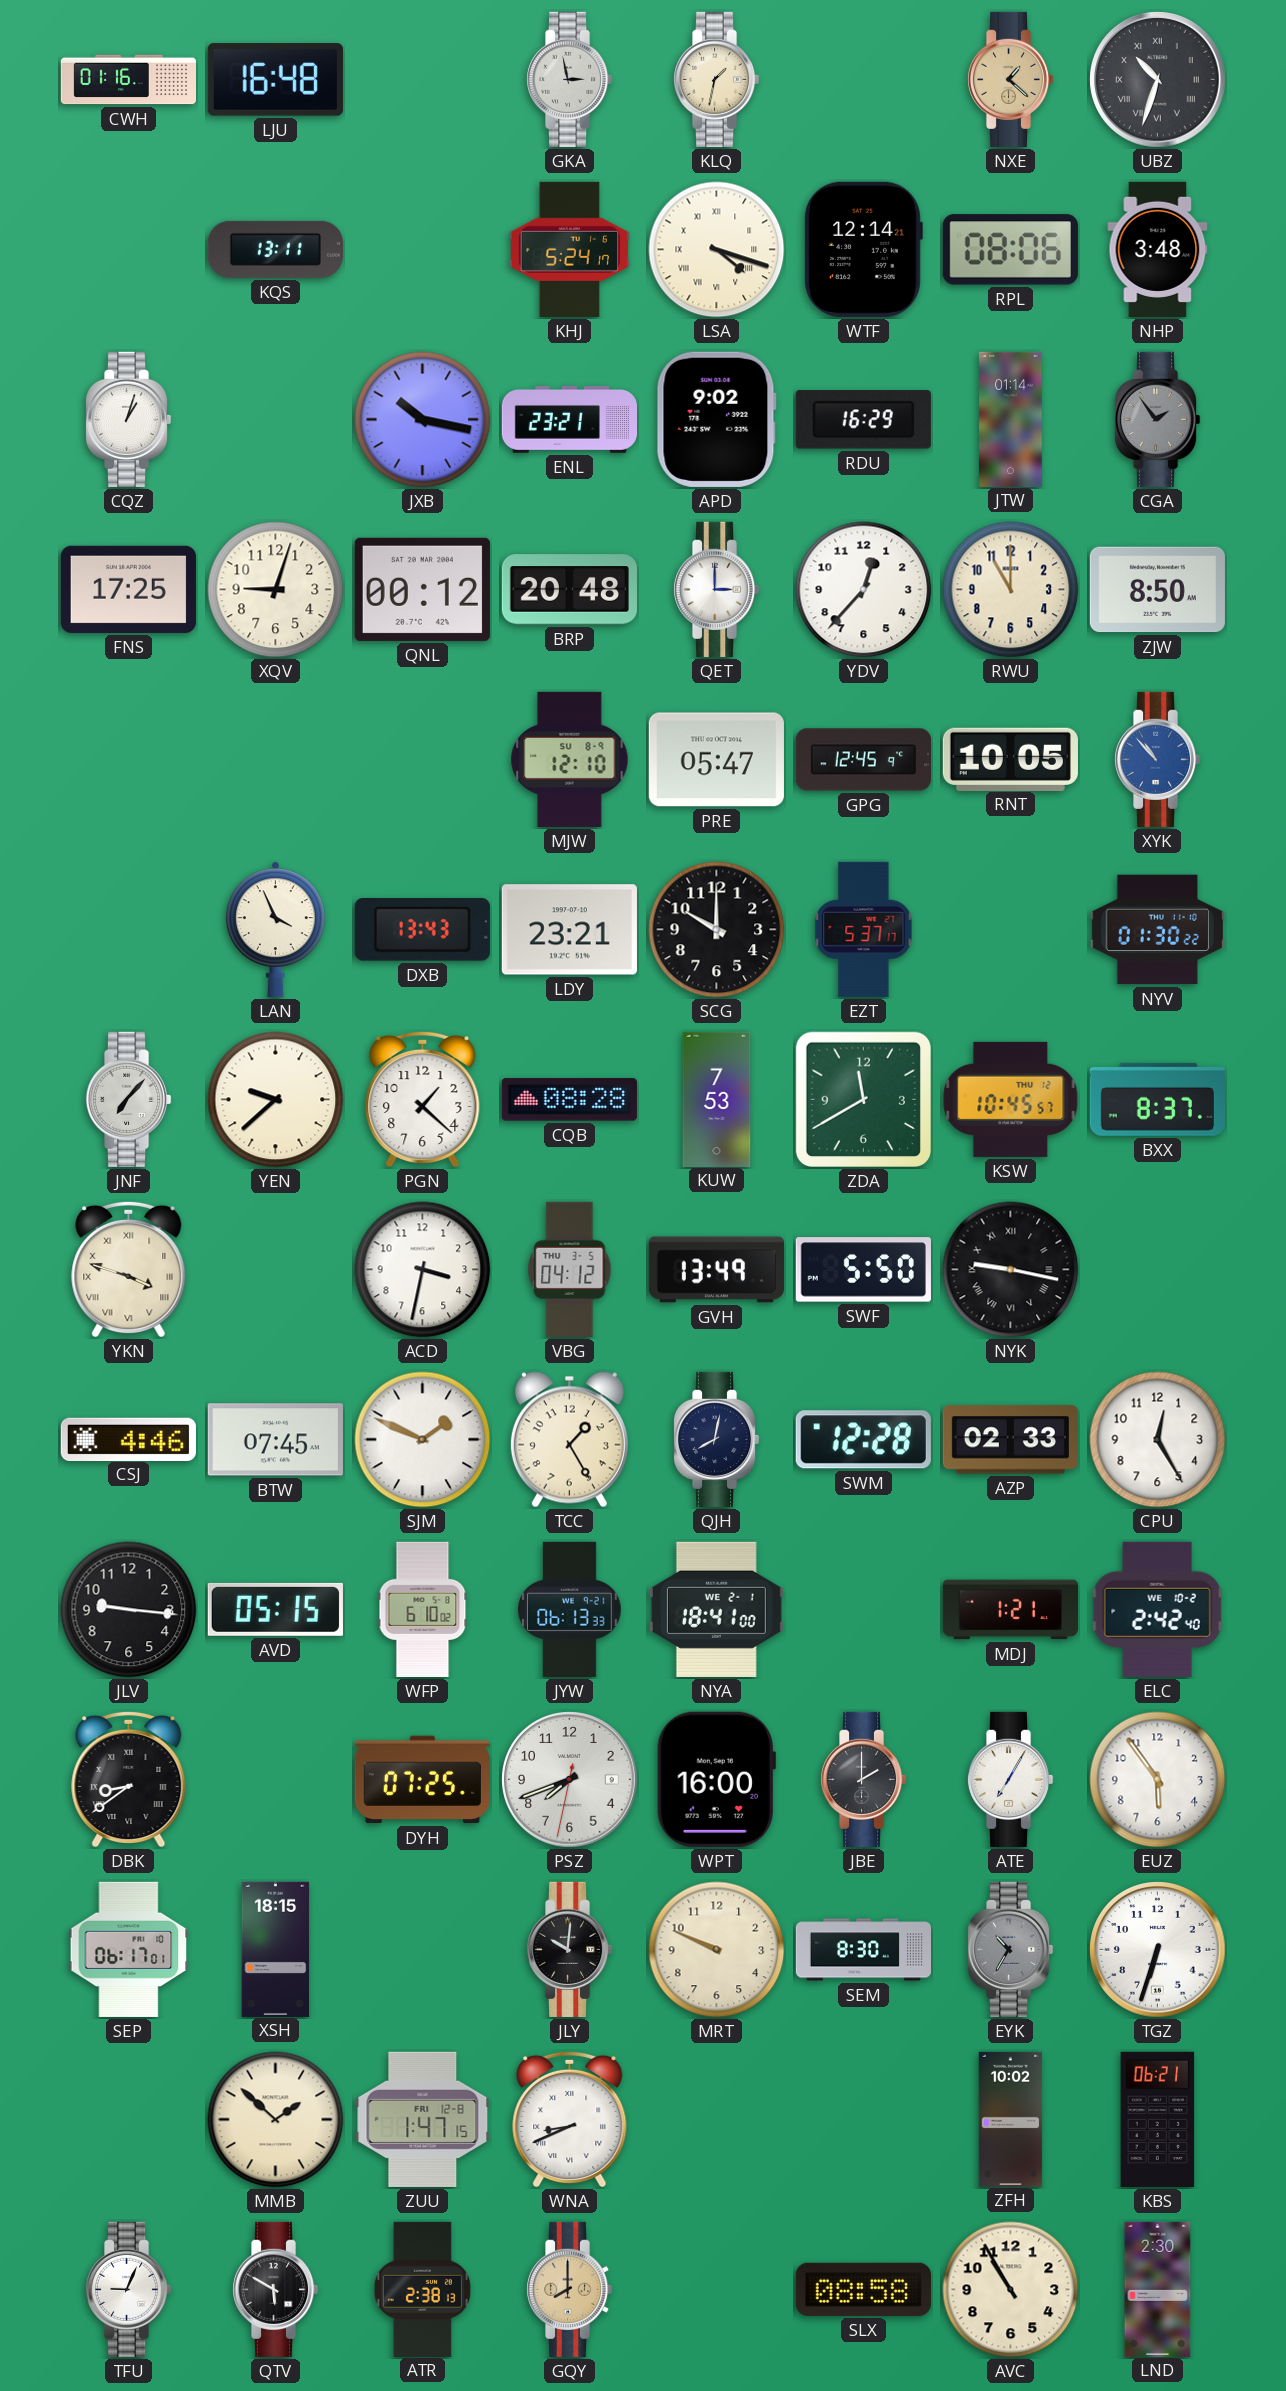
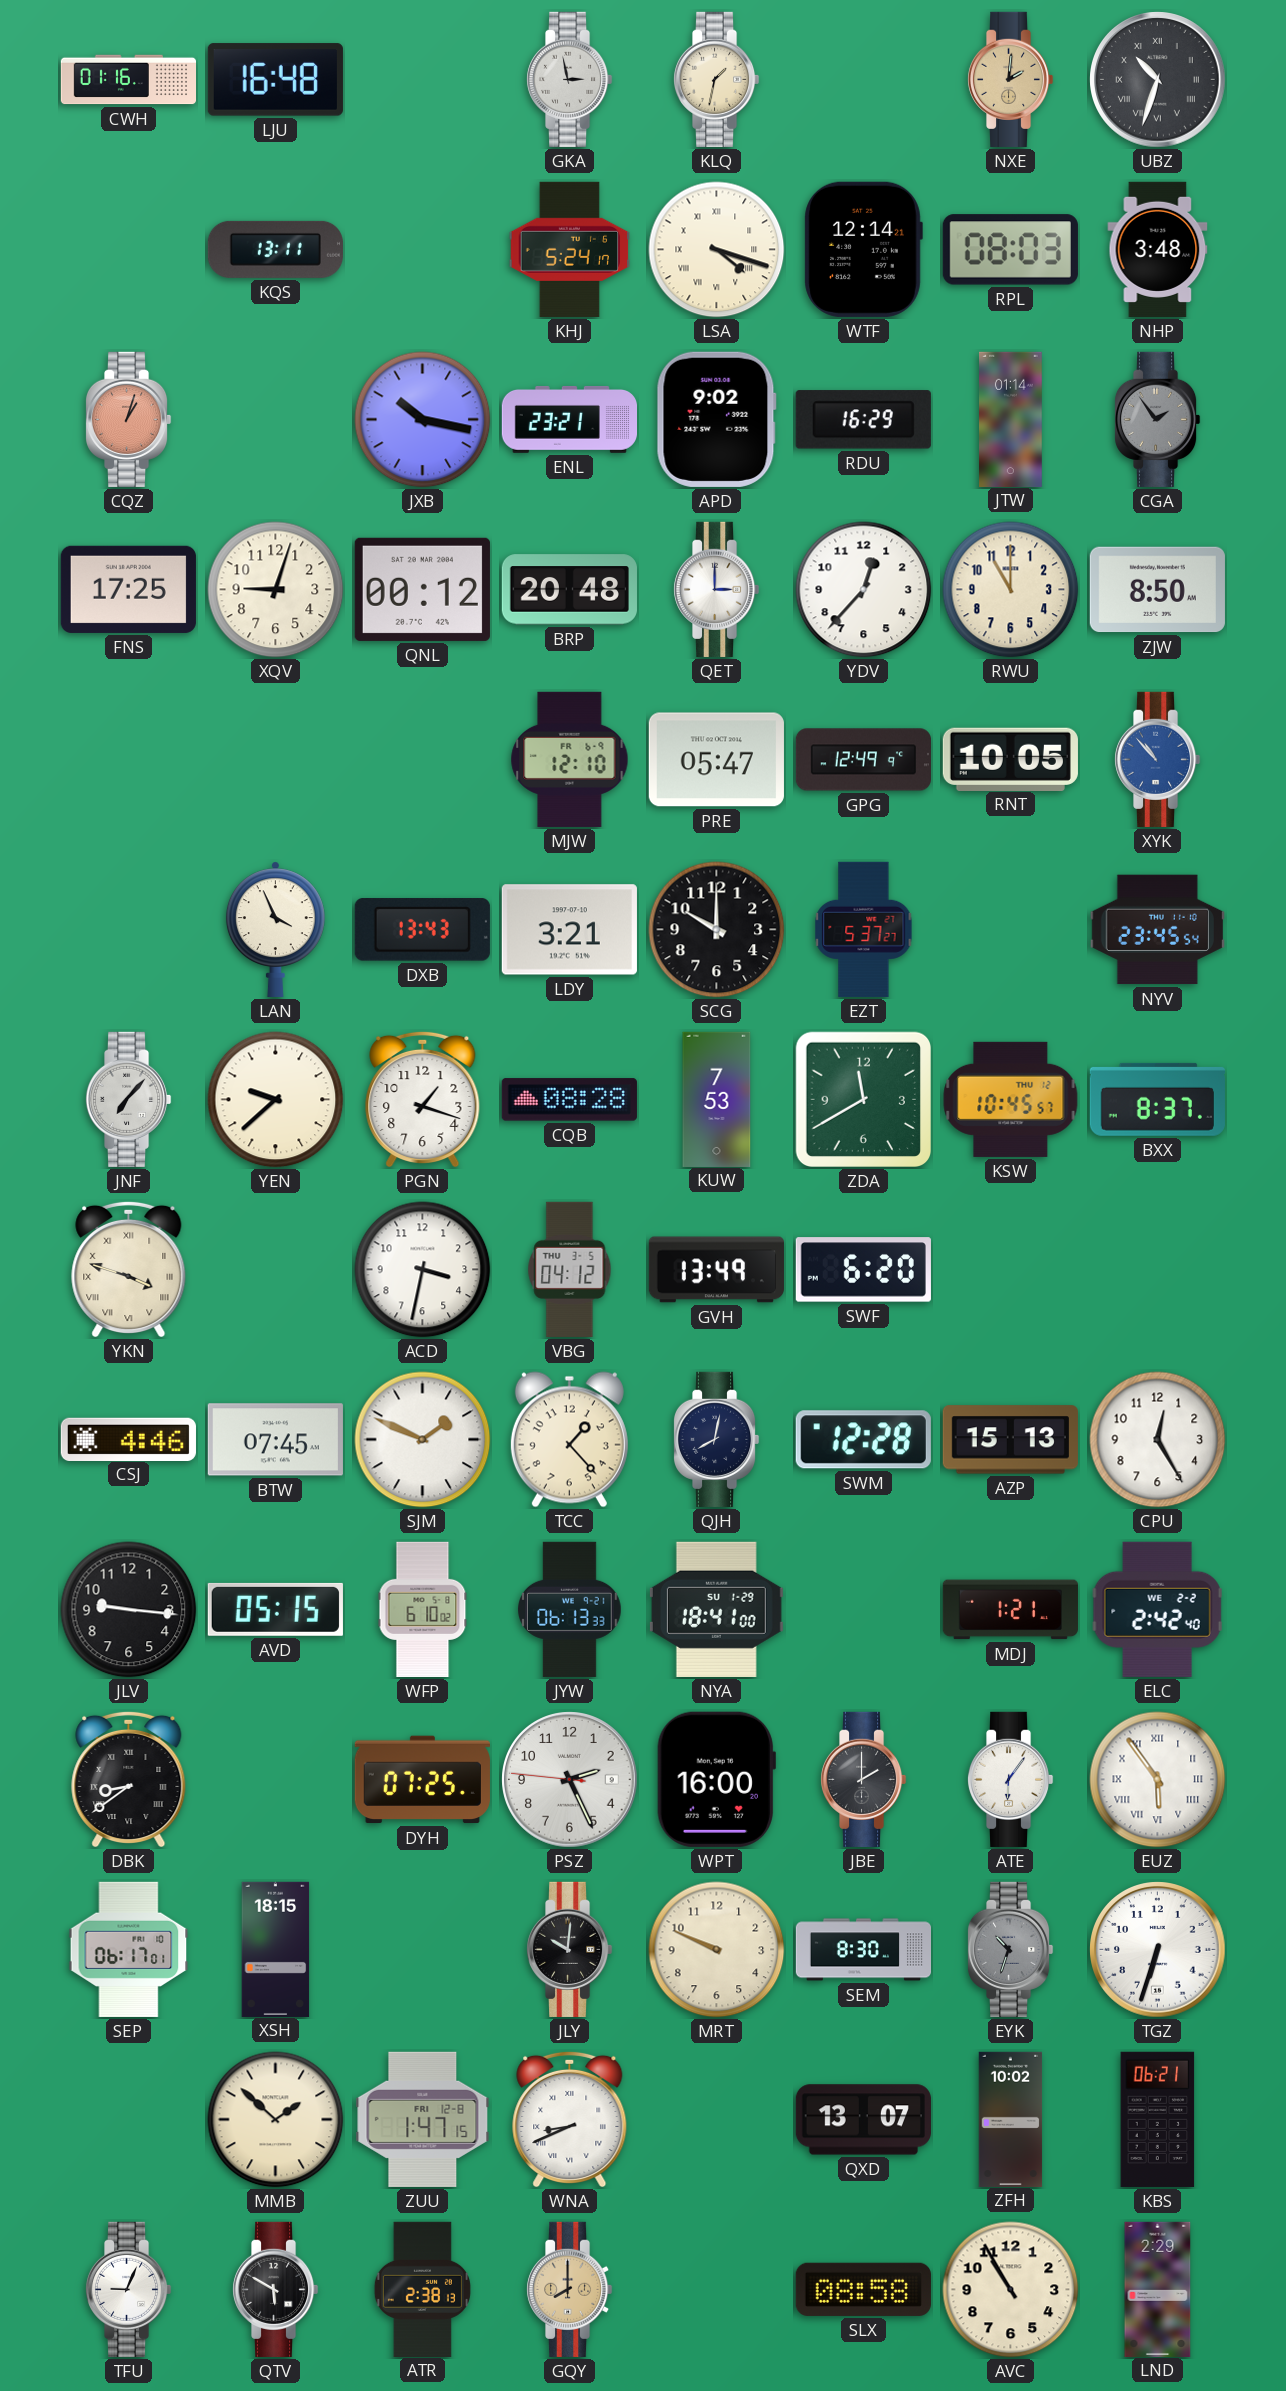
NXE: 1:22 -> 2:01
RPL: 08:06 -> 08:03
CQZ dial: white -> salmon
MJW date: SU 8-9 -> FR 6-9
GPG: 12:45 -> 12:49
LDY: 23:21 -> 3:21
EZT: 5:37:17 -> 5:37:27
NYV: 01:30 -> 23:45
PGN: 1:22 -> 1:18
SWF: 5:50 -> 6:20
NYK: 9:17 -> none
TCC: 1:25 -> 1:23
AZP: 02:33 -> 15:13
NYA date: WE 2-1 -> SU 1-29
ELC date: WE 10-2 -> WE 2-2
PSZ: 7:41 -> 2:25
ATE: 7:05 -> 6:06
EUZ numerals: Arabic -> Roman
EYK: 10:35 -> 10:33
QXD: none -> 13:07
LND: 2:30 -> 2:29
